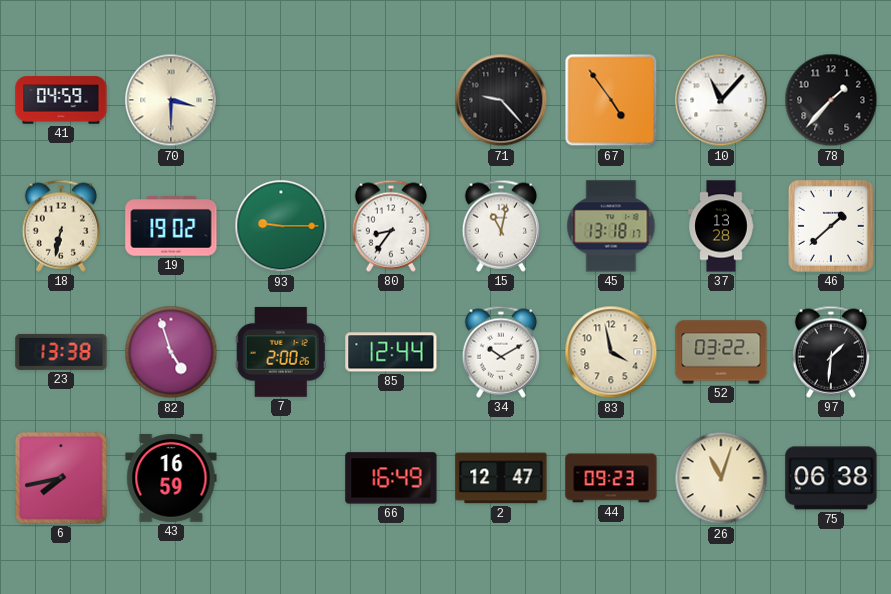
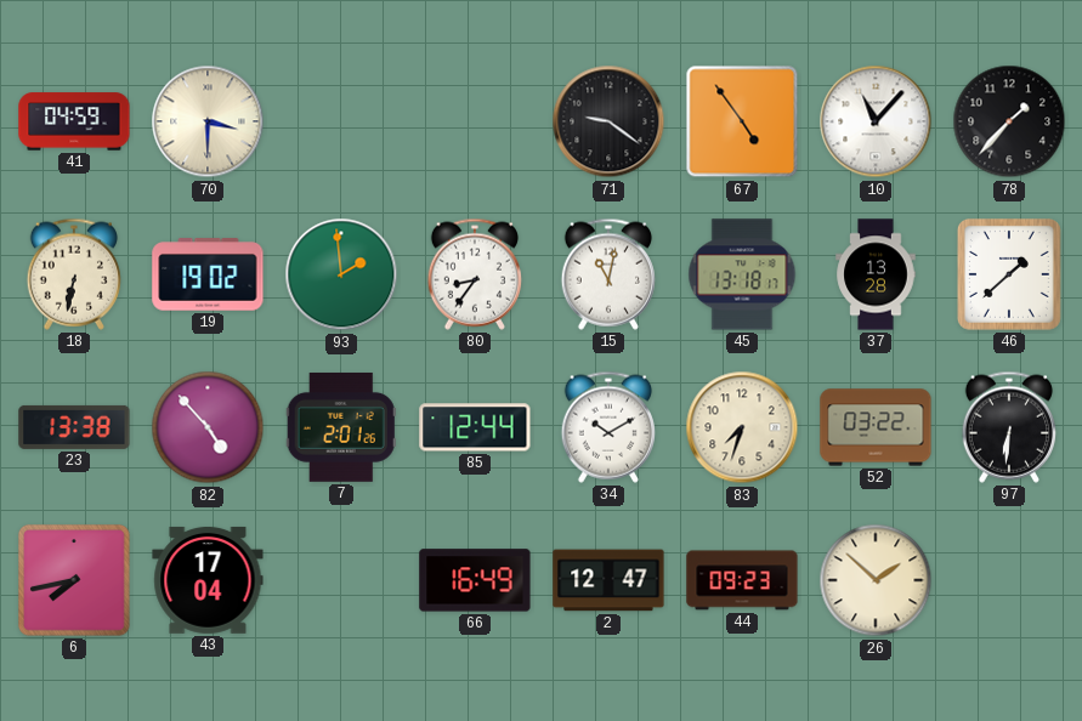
71: 9:23 -> 9:21
93: 9:15 -> 1:59
82: 4:57 -> 4:53
7: 2:00 -> 2:01
83: 3:58 -> 7:33
97: 1:31 -> 6:31
43: 16:59 -> 17:04
26: 11:03 -> 1:52
75: 06:38 -> none
